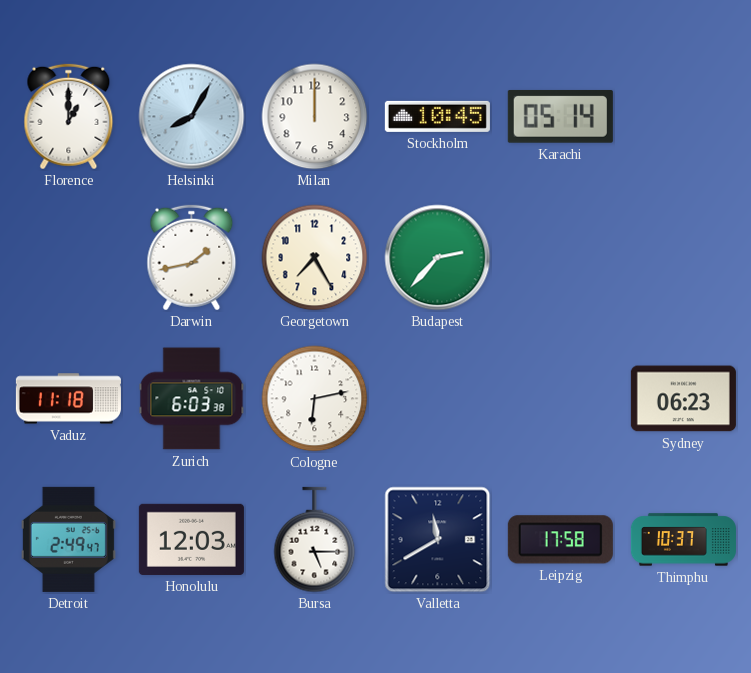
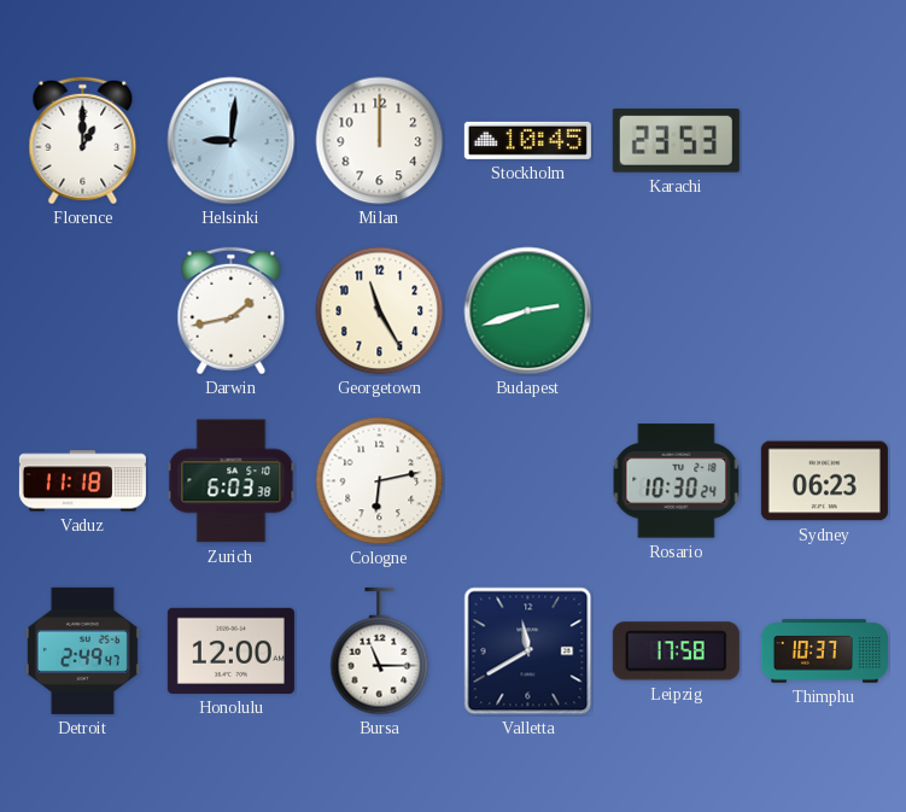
Helsinki: 8:05 -> 9:01
Karachi: 05:14 -> 23:53
Georgetown: 7:25 -> 11:25
Budapest: 2:37 -> 2:42
Rosario: none -> 10:30
Honolulu: 12:03 -> 12:00
Bursa: 5:15 -> 11:15
